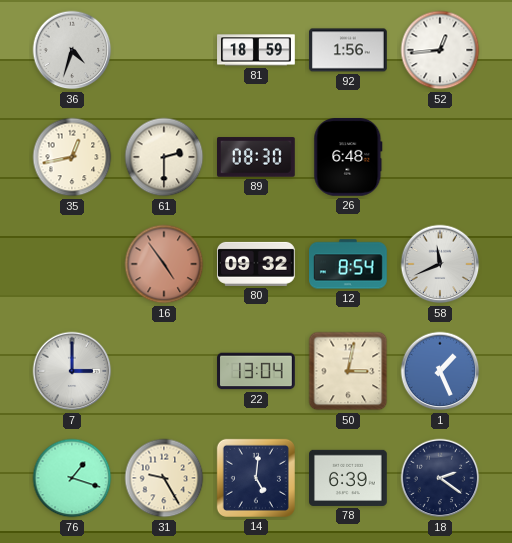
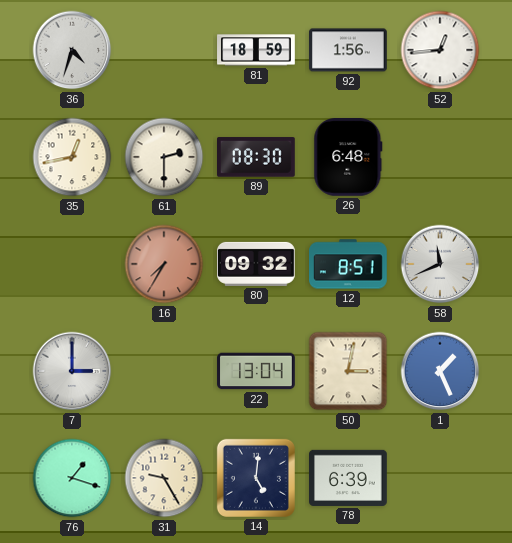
16: 4:54 -> 7:35
12: 8:54 -> 8:51
18: 2:21 -> none
